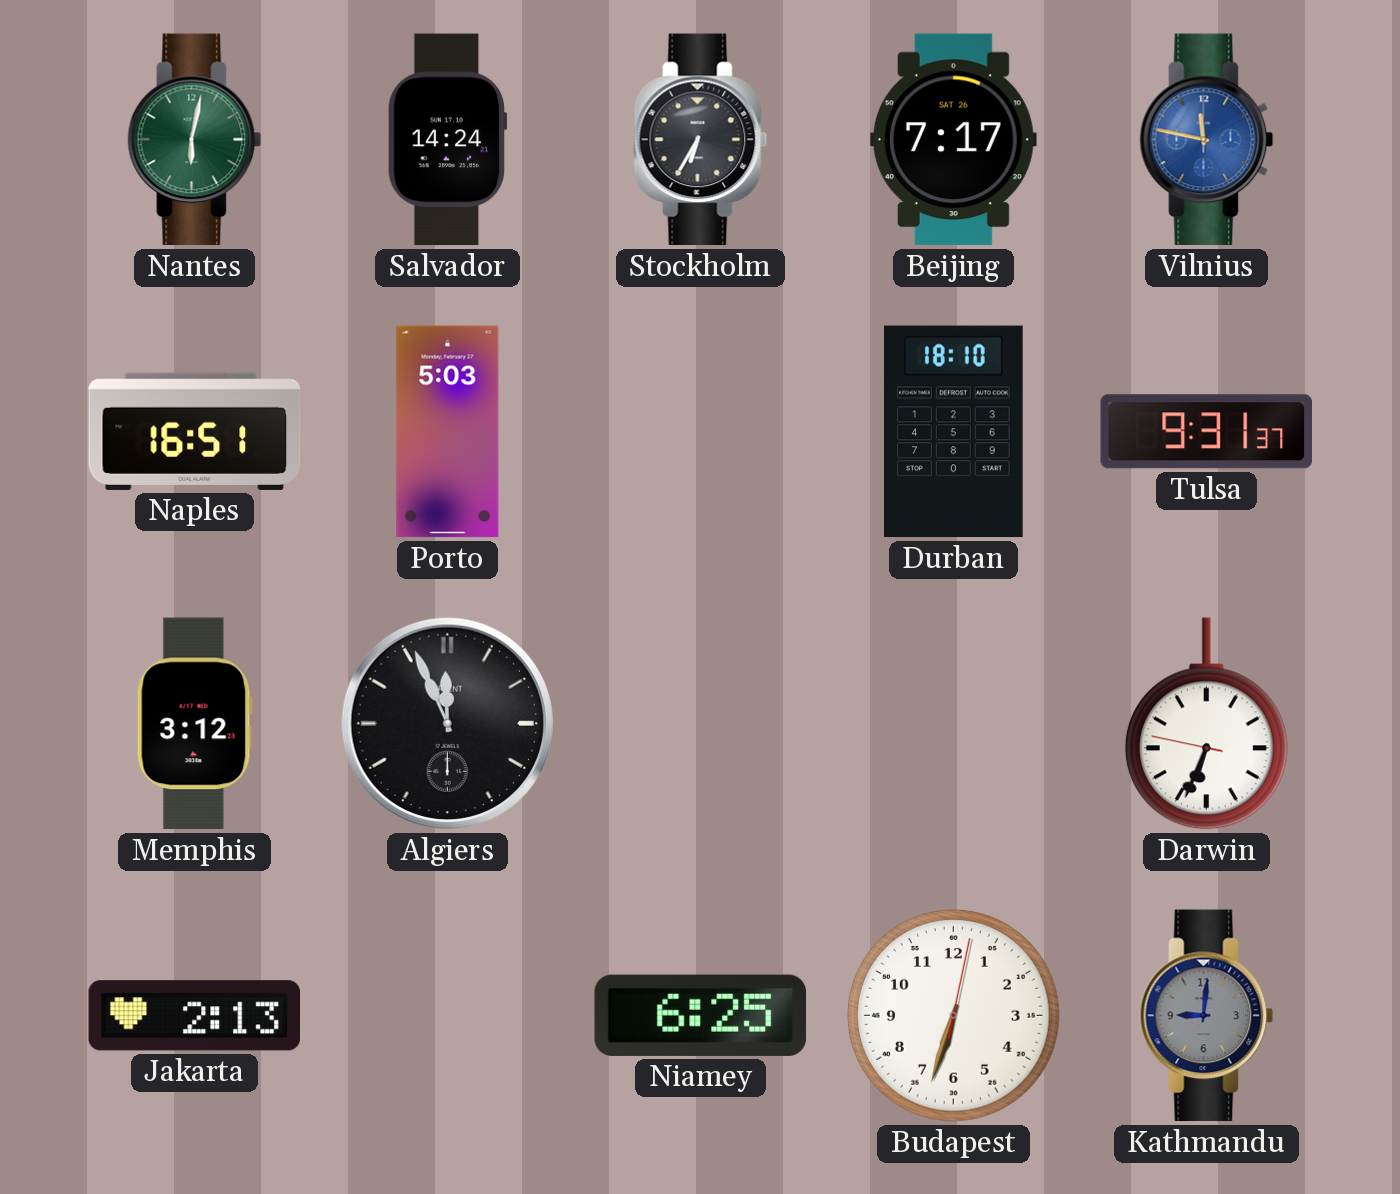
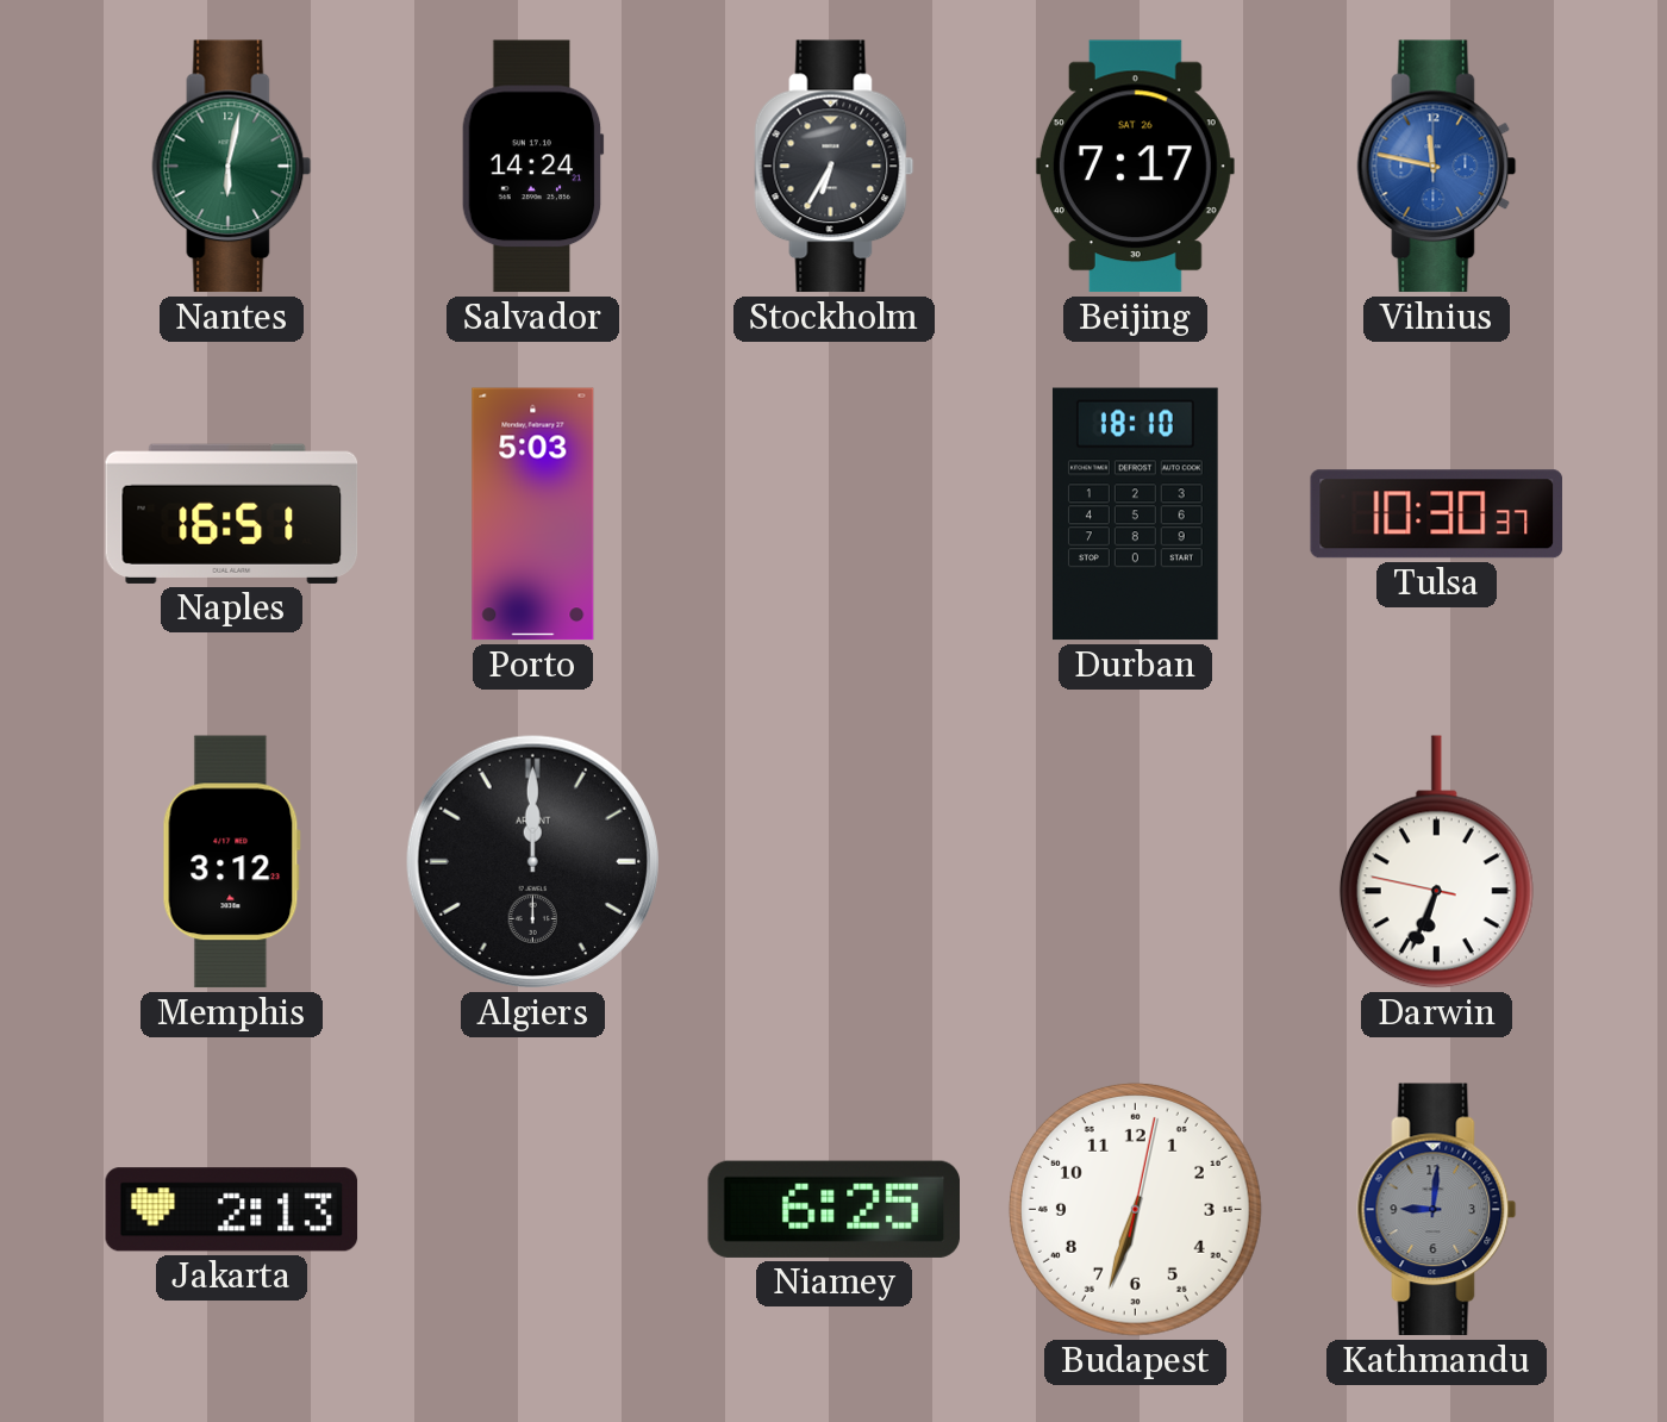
Tulsa: 9:31 -> 10:30
Algiers: 11:56 -> 12:00
